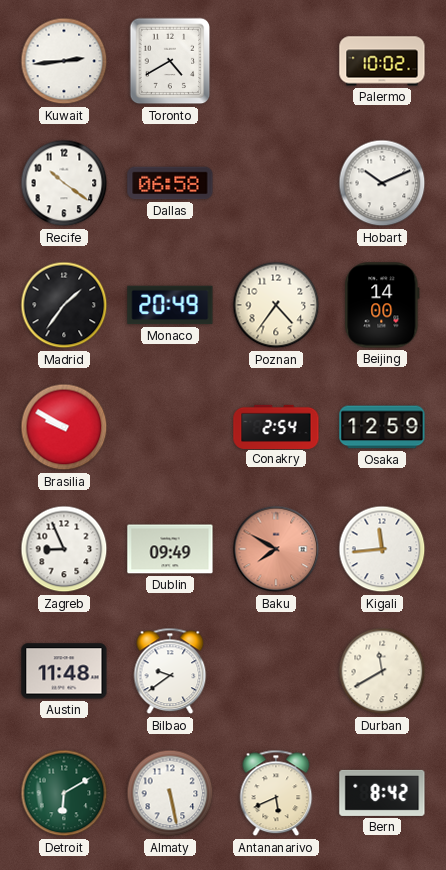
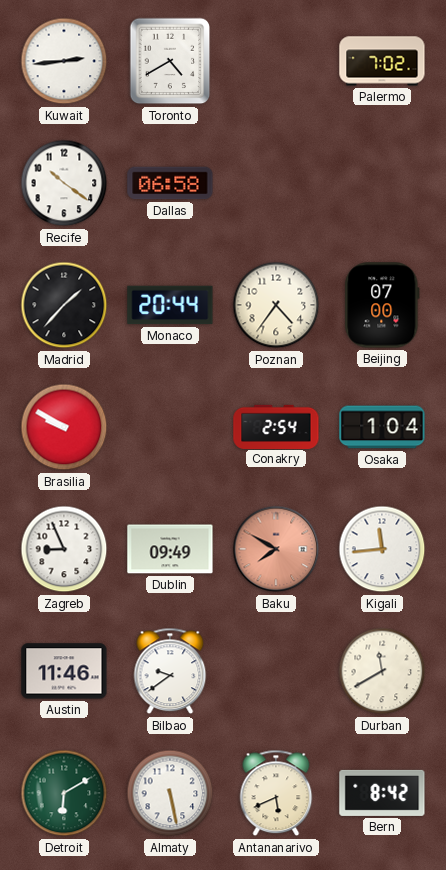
Palermo: 10:02 -> 7:02
Hobart: 10:11 -> none
Madrid: 1:36 -> 1:37
Monaco: 20:49 -> 20:44
Beijing: 14:00 -> 07:00
Osaka: 12:59 -> 1:04
Austin: 11:48 -> 11:46
